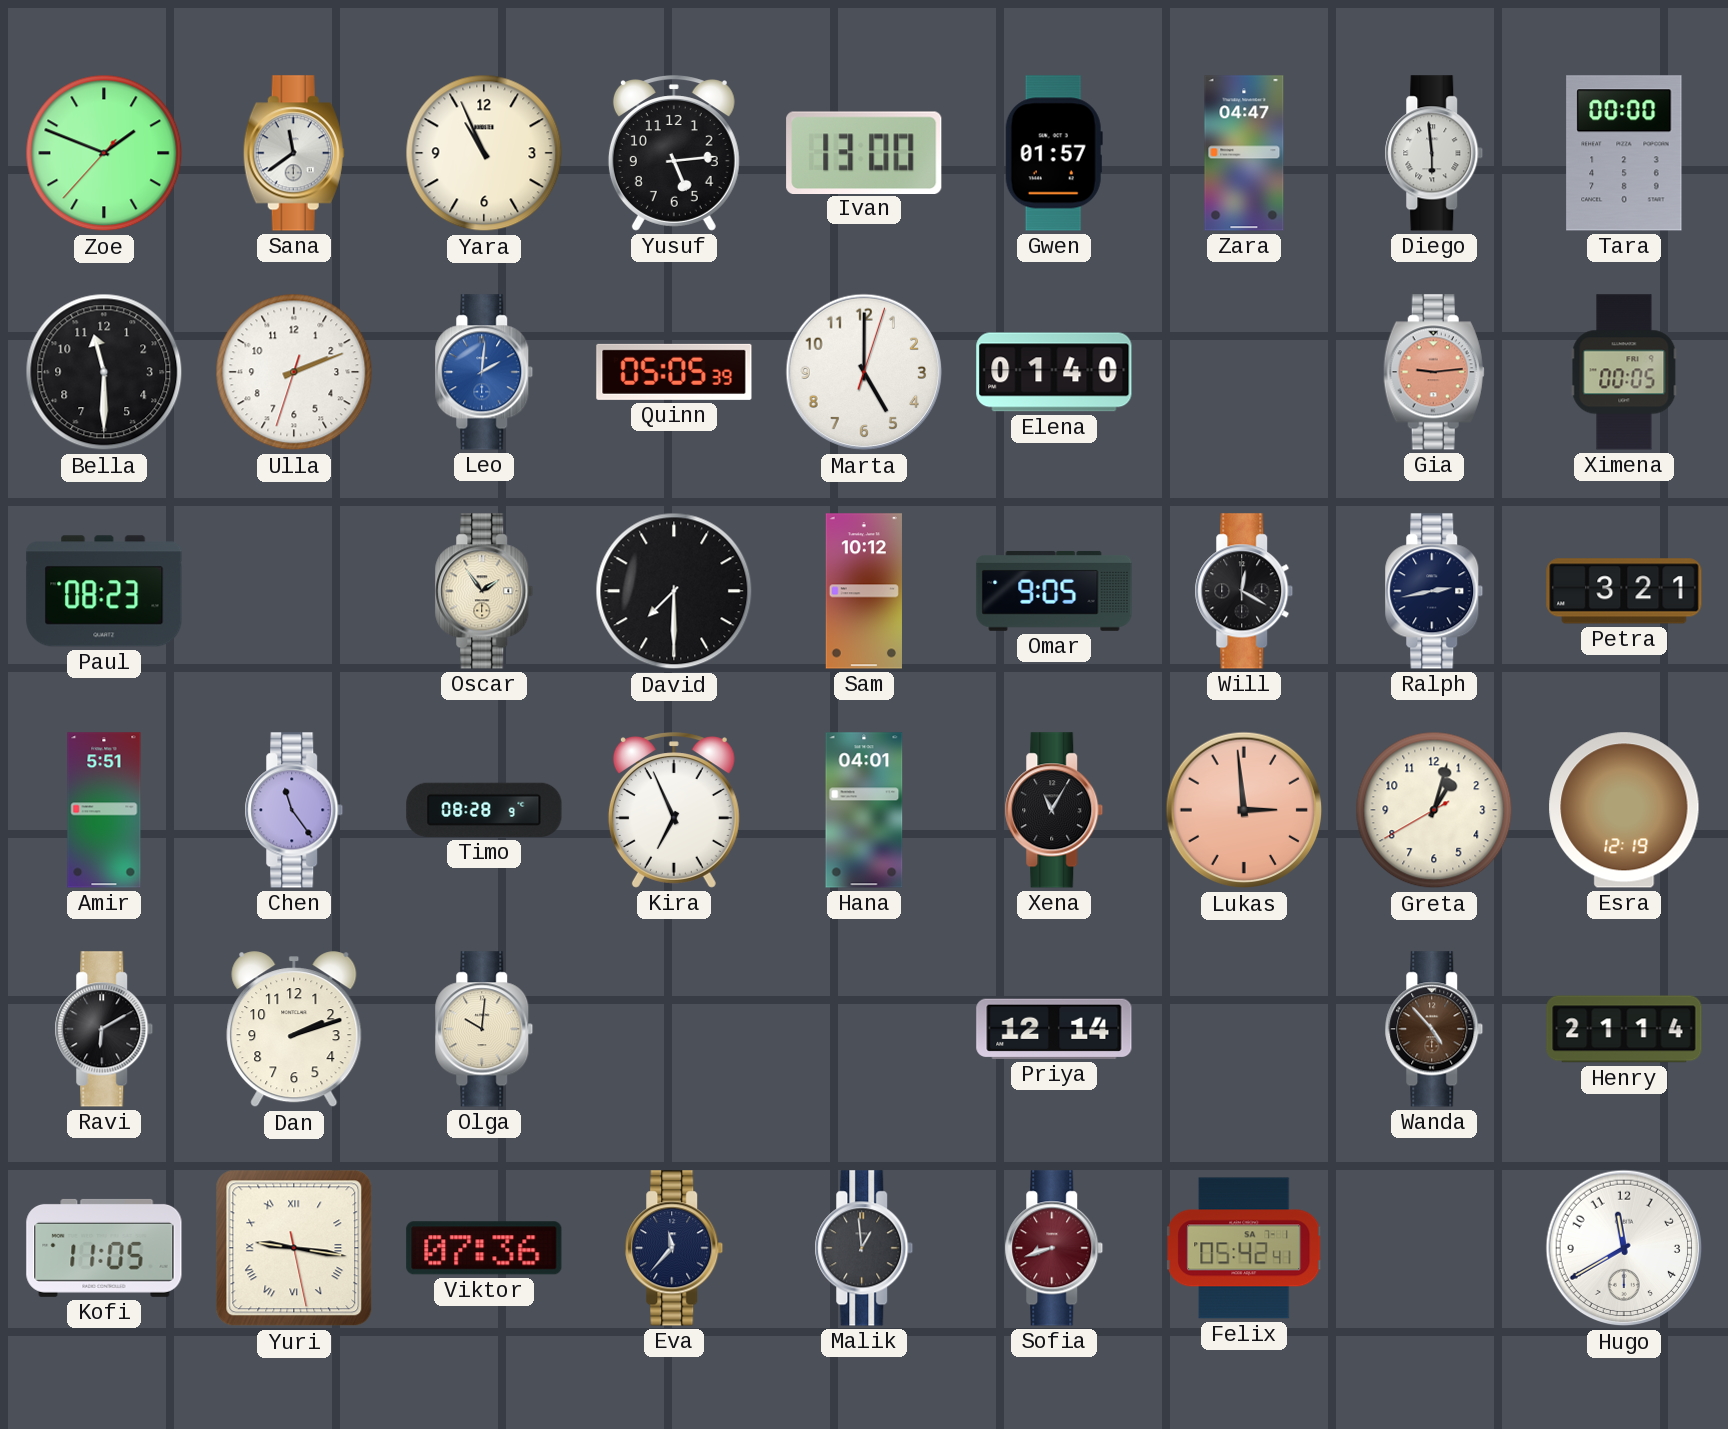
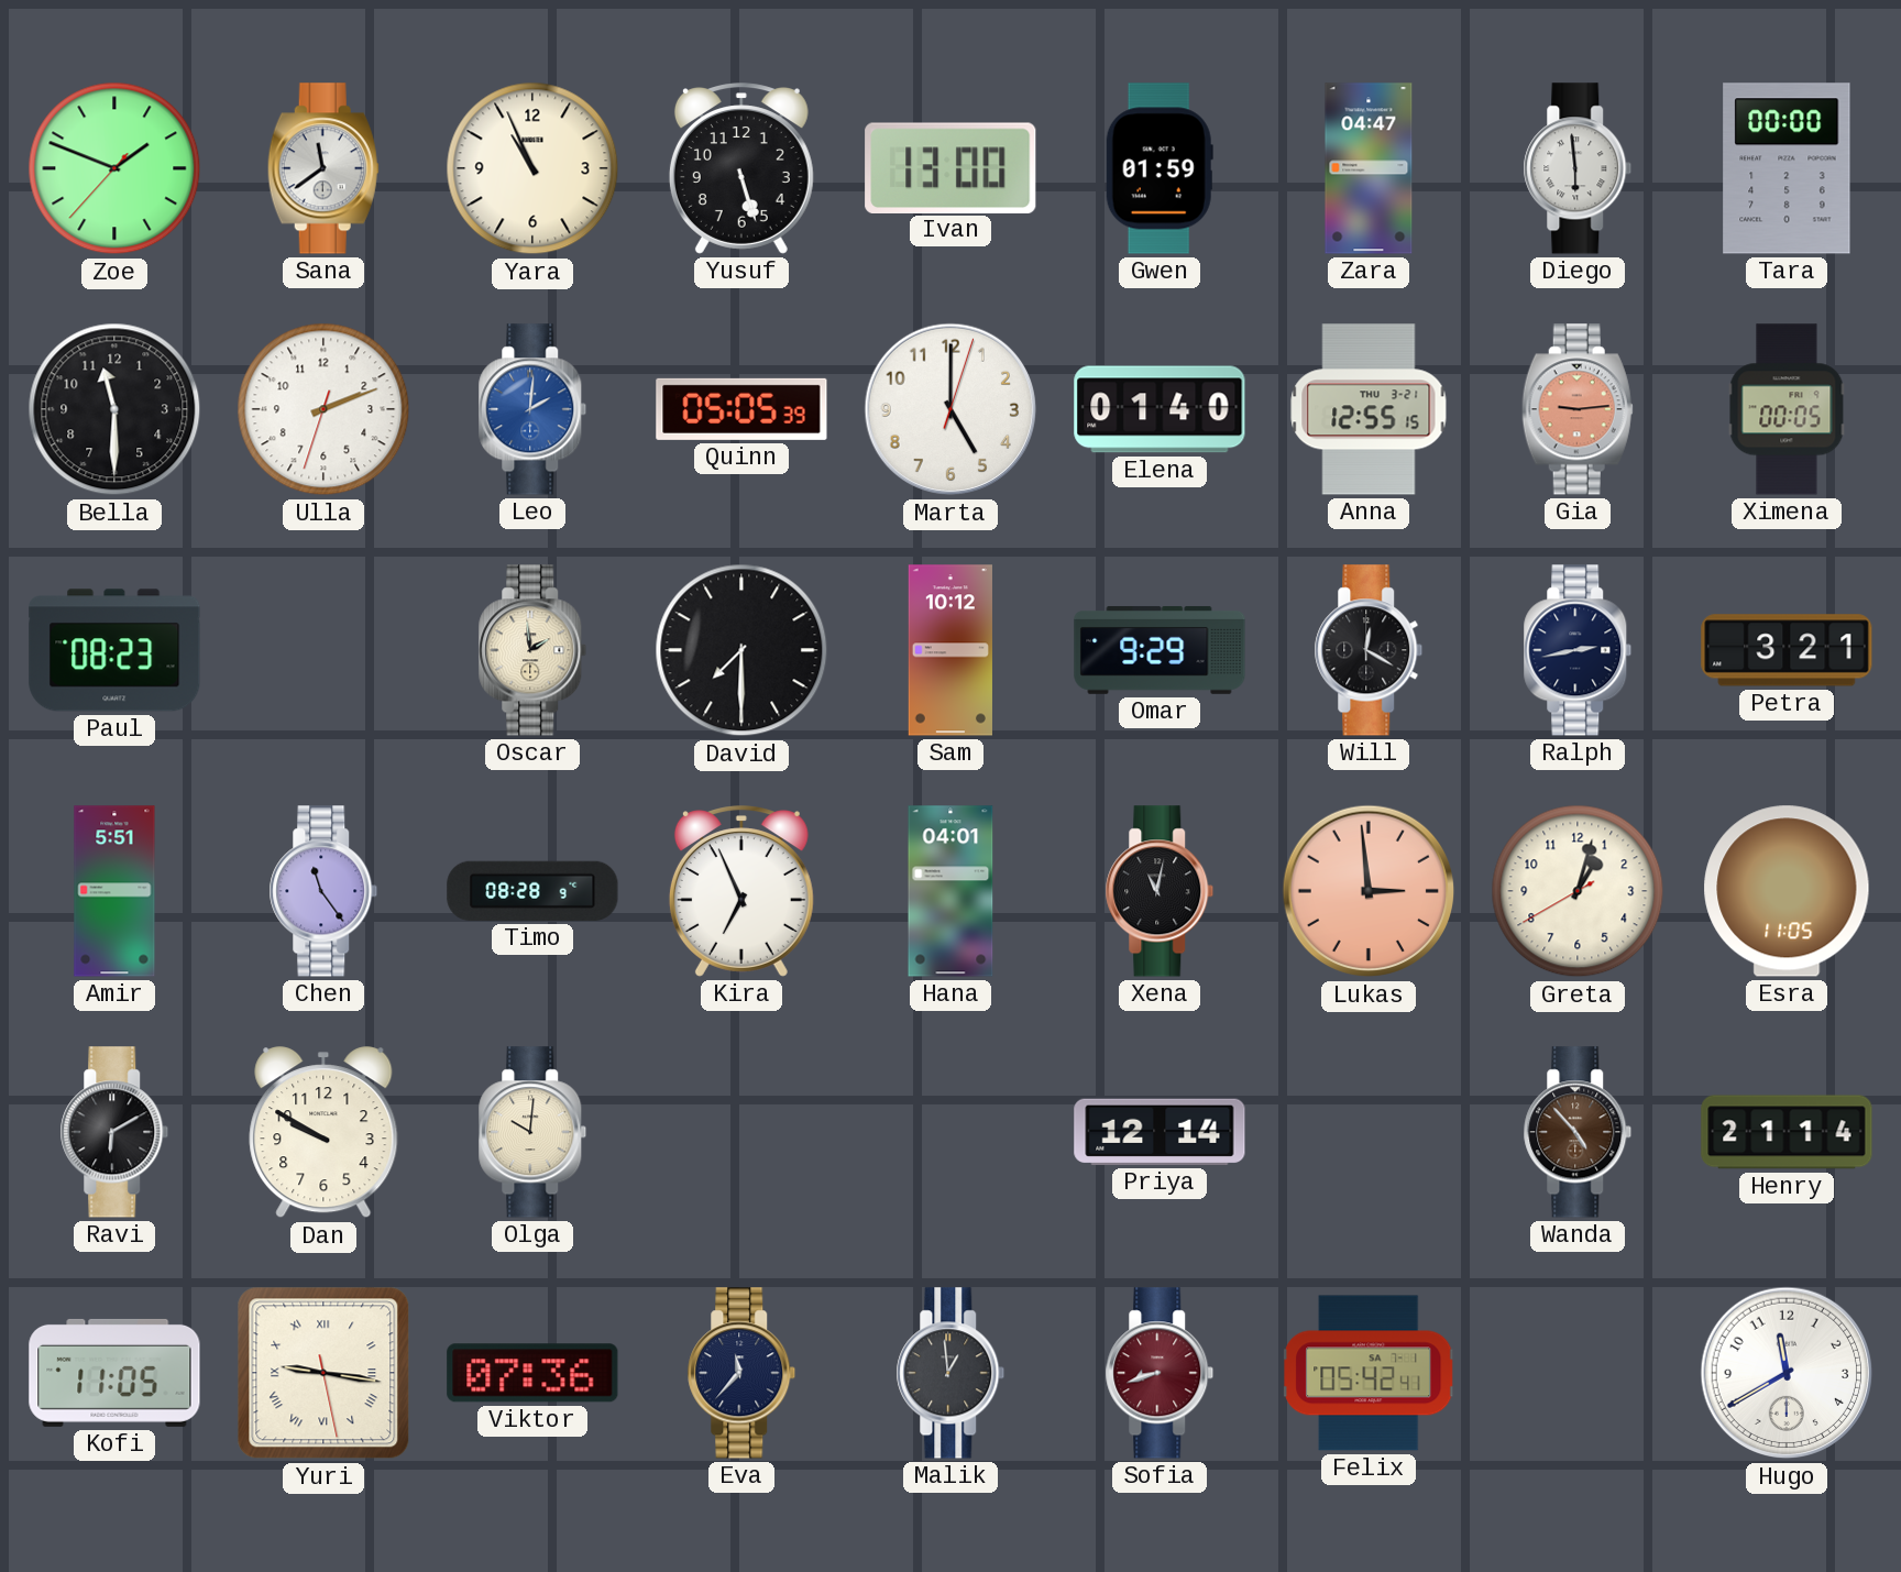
Yusuf: 5:14 -> 5:27
Gwen: 01:57 -> 01:59
Anna: none -> 12:55
Oscar: 1:54 -> 1:59
Omar: 9:05 -> 9:29
Xena: 11:05 -> 11:02
Esra: 12:19 -> 11:05
Dan: 2:12 -> 9:50
